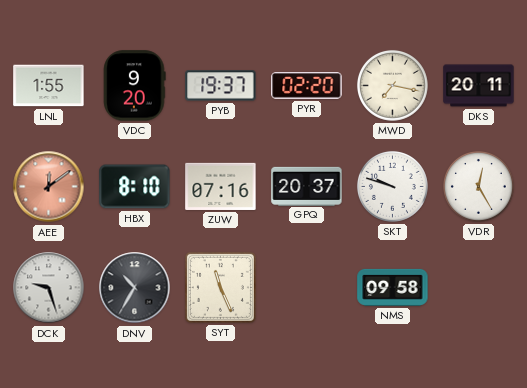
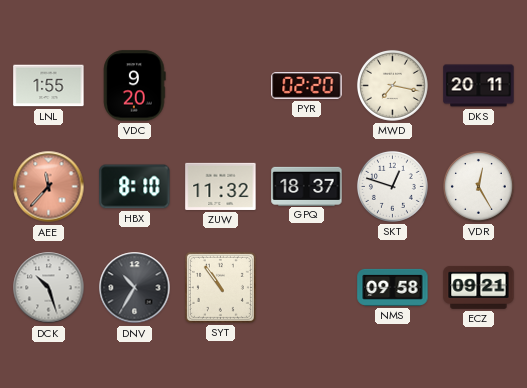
PYB: 19:37 -> none
AEE: 12:09 -> 11:37
ZUW: 07:16 -> 11:32
GPQ: 20:37 -> 18:37
SKT: 9:48 -> 12:48
DCK: 9:27 -> 10:27
SYT: 11:26 -> 10:54
ECZ: none -> 09:21
